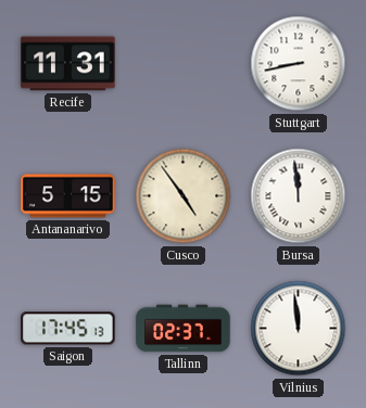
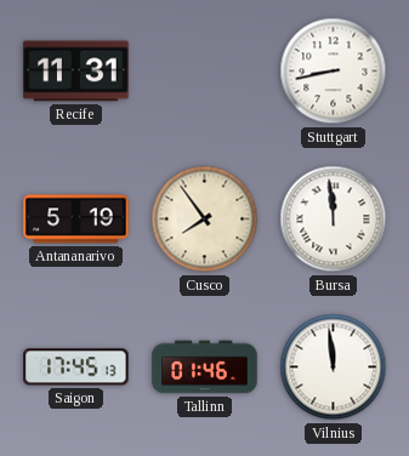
Antananarivo: 5:15 -> 5:19
Cusco: 4:54 -> 7:54
Tallinn: 02:37 -> 01:46
